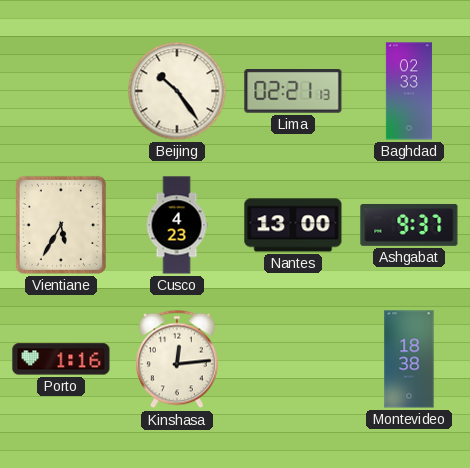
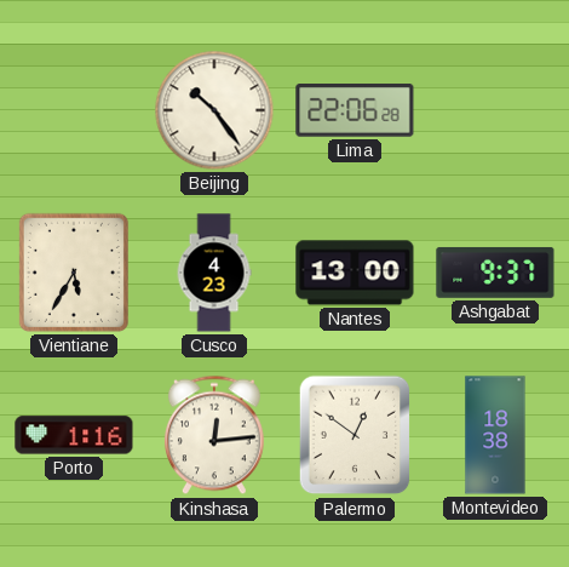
Lima: 02:21 -> 22:06
Baghdad: 02:33 -> none
Palermo: none -> 12:51
